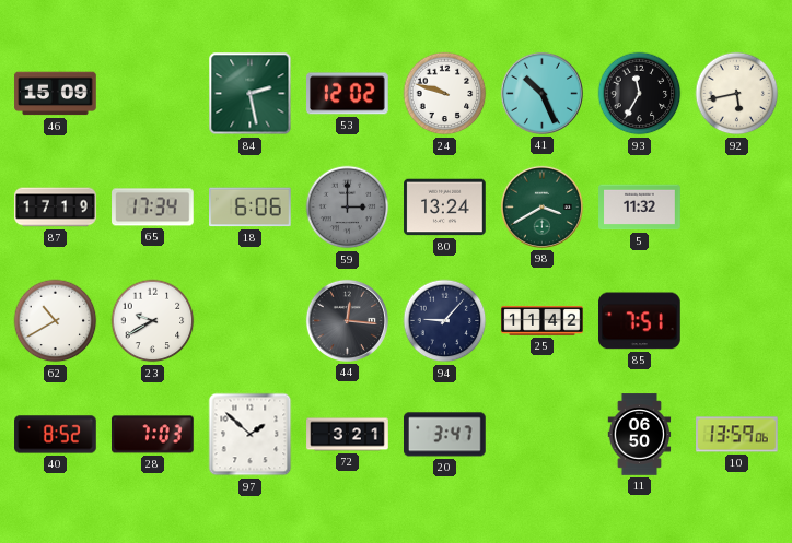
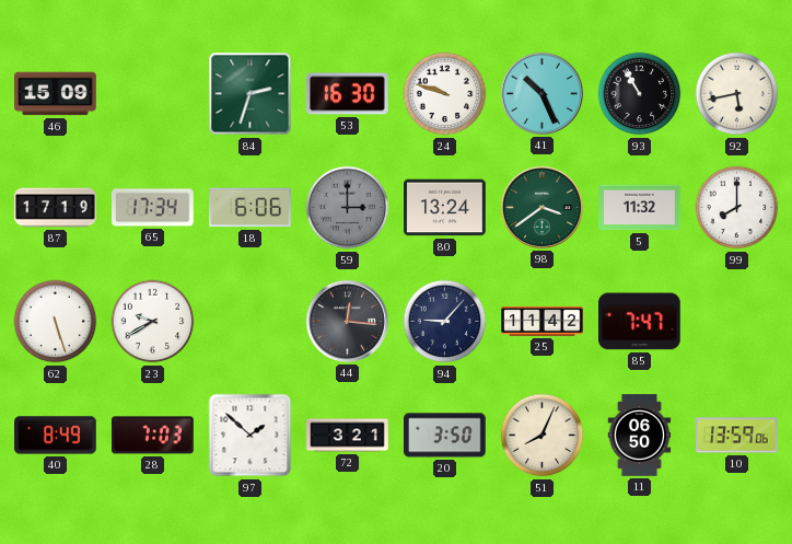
84: 2:28 -> 2:33
53: 12:02 -> 16:30
93: 11:35 -> 10:55
98: 3:40 -> 3:39
99: none -> 8:00
62: 10:40 -> 5:27
85: 7:51 -> 7:47
40: 8:52 -> 8:49
20: 3:47 -> 3:50
51: none -> 8:04
